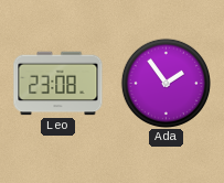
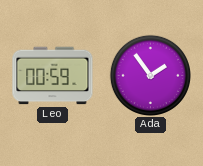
Leo: 23:08 -> 00:59
